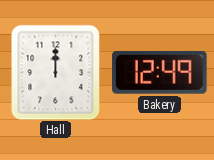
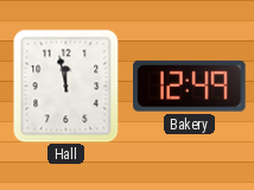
Hall: 12:00 -> 11:58
